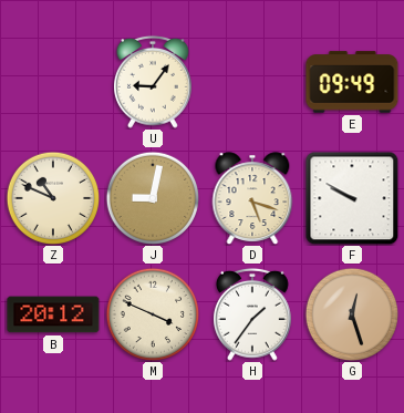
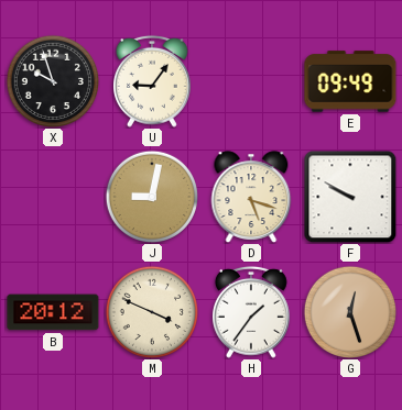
X: none -> 9:57
Z: 10:49 -> none
